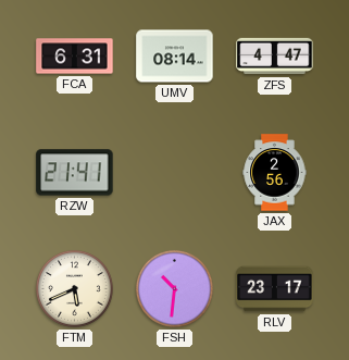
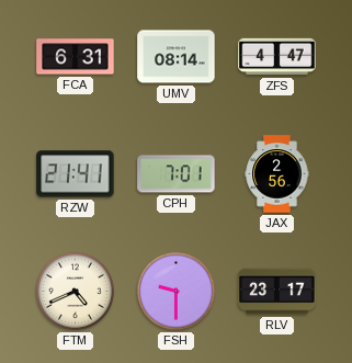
CPH: none -> 7:01
FTM: 5:41 -> 4:41
FSH: 10:31 -> 9:30
